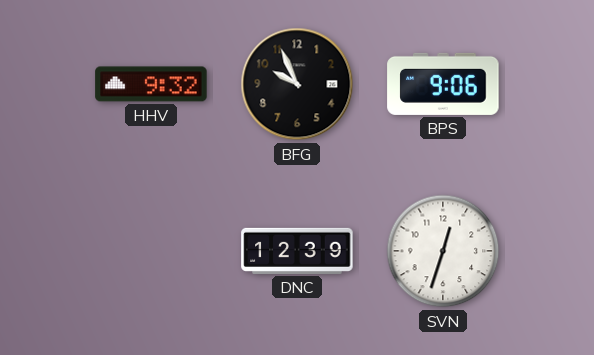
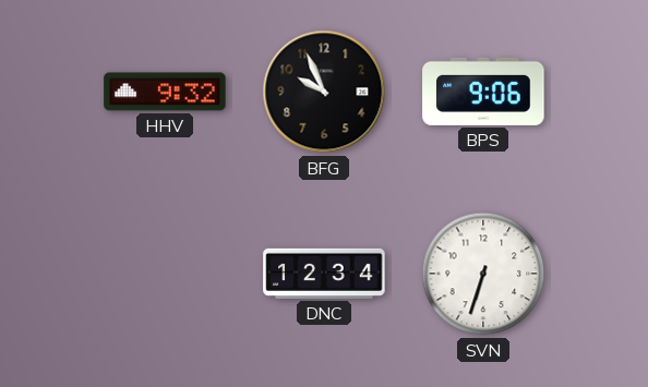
DNC: 12:39 -> 12:34
SVN: 12:33 -> 6:33
